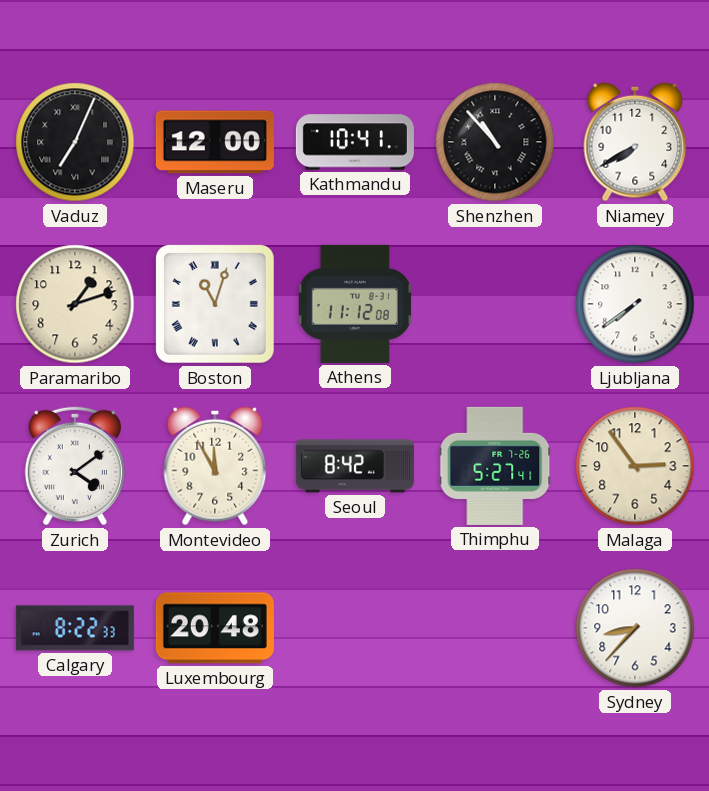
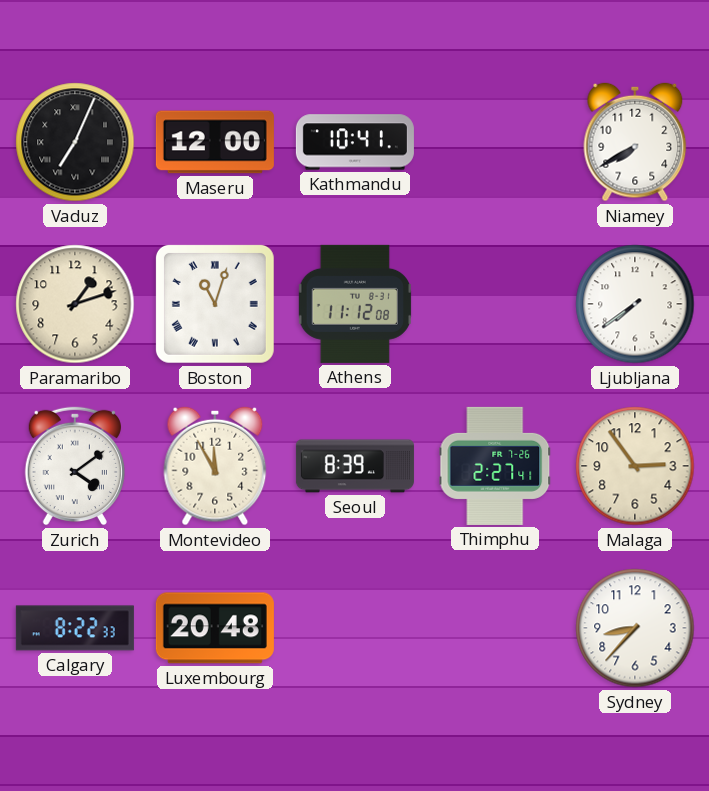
Shenzhen: 10:53 -> none
Seoul: 8:42 -> 8:39
Thimphu: 5:27 -> 2:27
